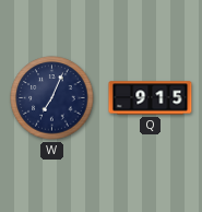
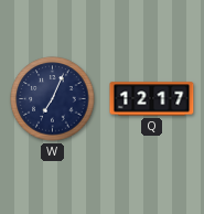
Q: 9:15 -> 12:17
